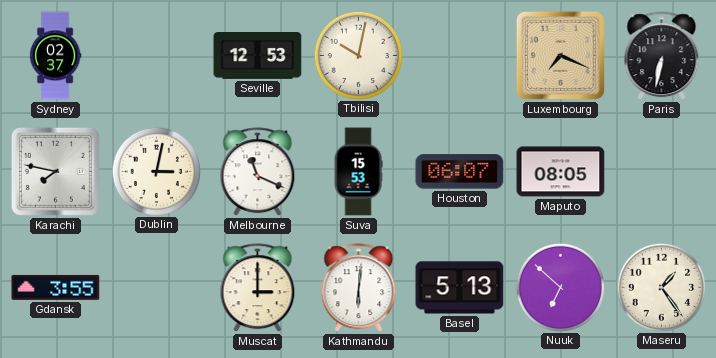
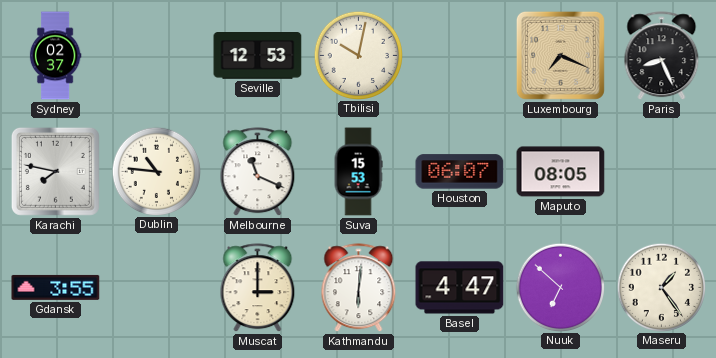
Paris: 6:32 -> 8:26
Dublin: 3:02 -> 10:46
Basel: 5:13 -> 4:47
